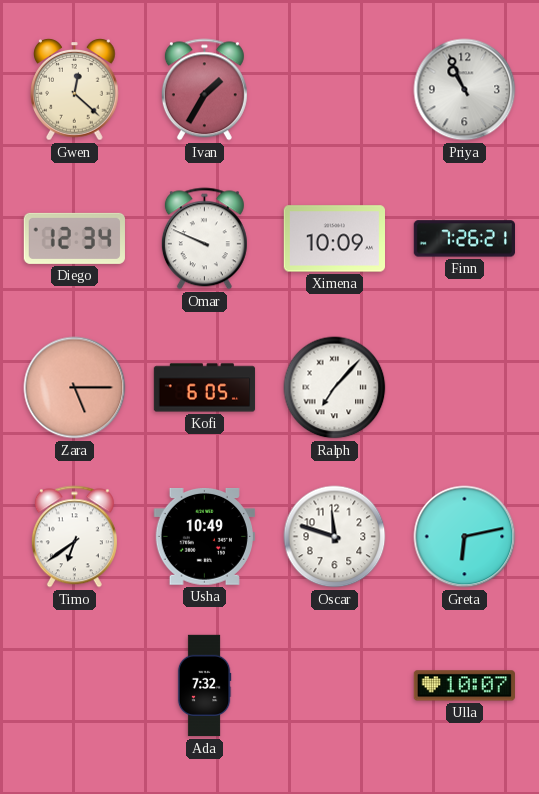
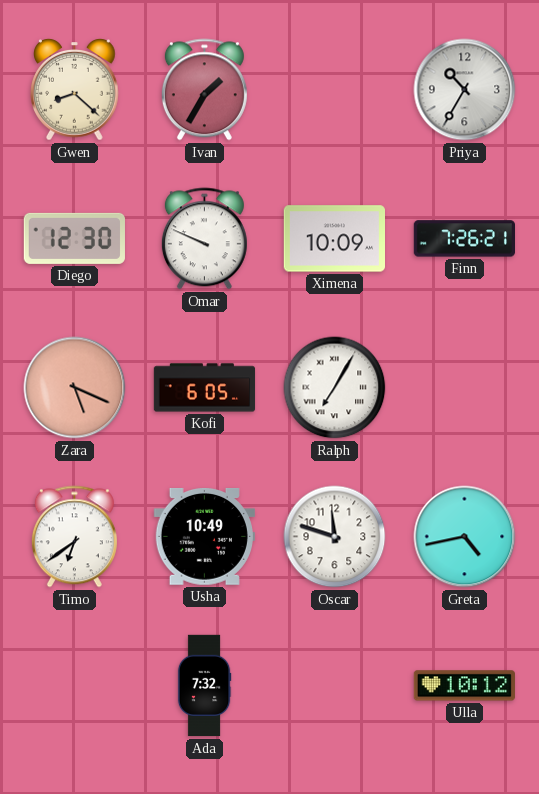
Gwen: 12:22 -> 8:22
Priya: 10:56 -> 10:35
Diego: 12:34 -> 12:30
Zara: 5:15 -> 5:19
Ralph: 7:07 -> 7:05
Greta: 6:13 -> 4:43
Ulla: 10:07 -> 10:12
